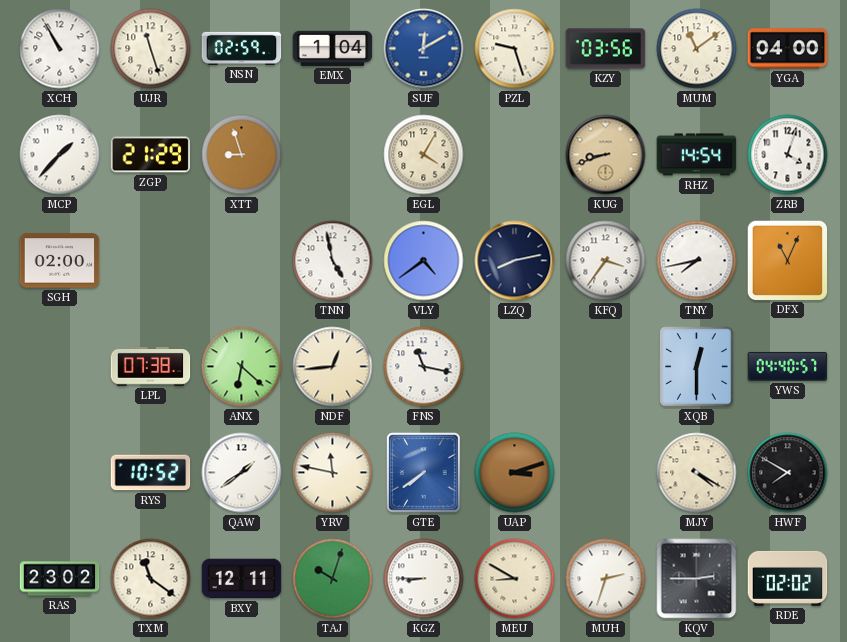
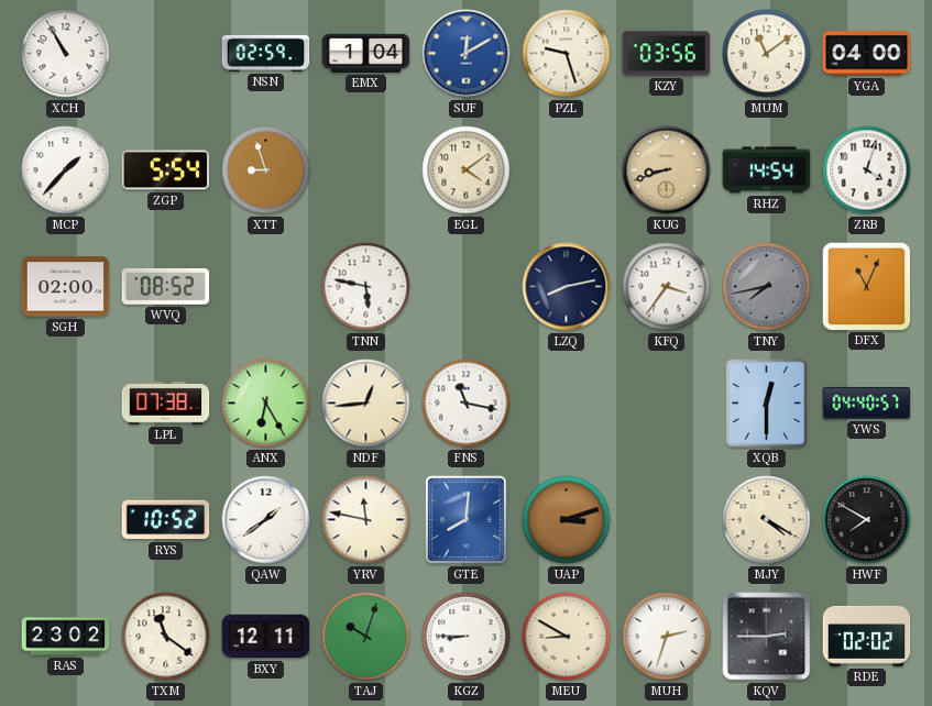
UJR: 11:27 -> none
ZGP: 21:29 -> 5:54
EGL: 4:05 -> 4:09
WVQ: none -> 08:52
TNN: 4:58 -> 5:47
VLY: 4:39 -> none
TNY dial: white -> grey
ANX: 6:22 -> 6:25
GTE: 7:39 -> 8:01
